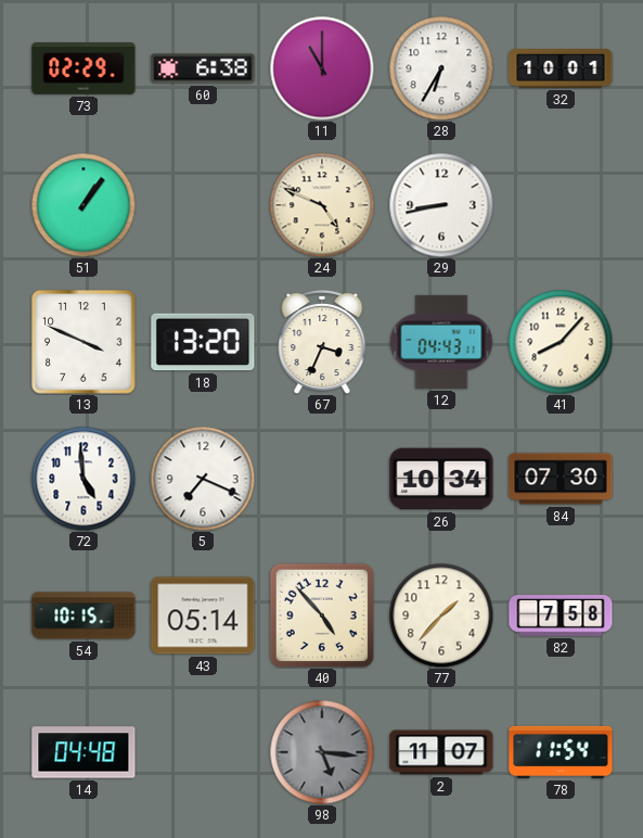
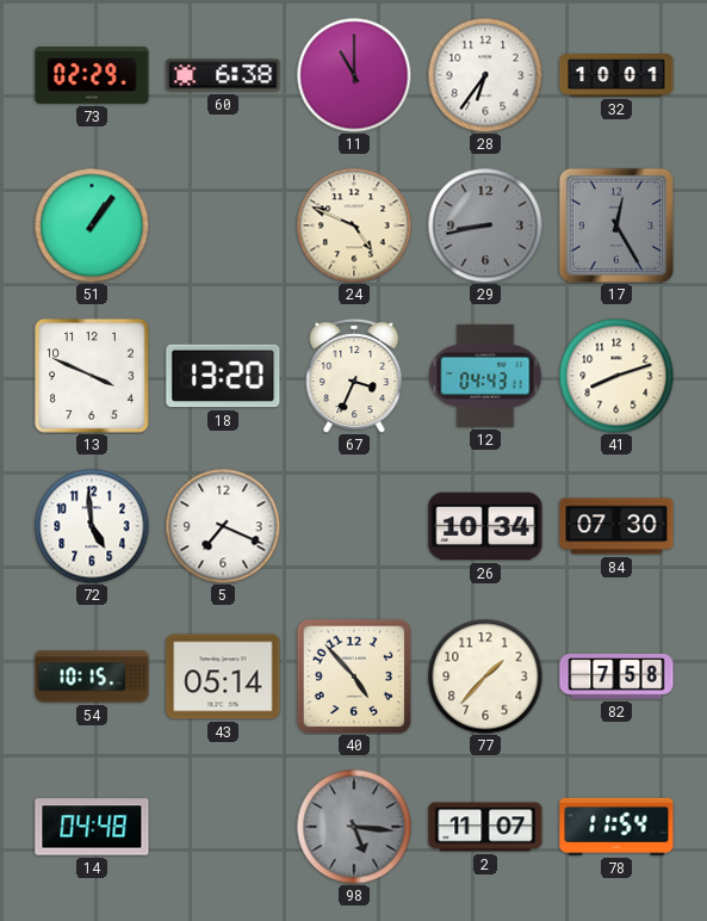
28: 6:35 -> 6:36
29 dial: white -> grey
17: none -> 12:25
41: 8:07 -> 8:12
